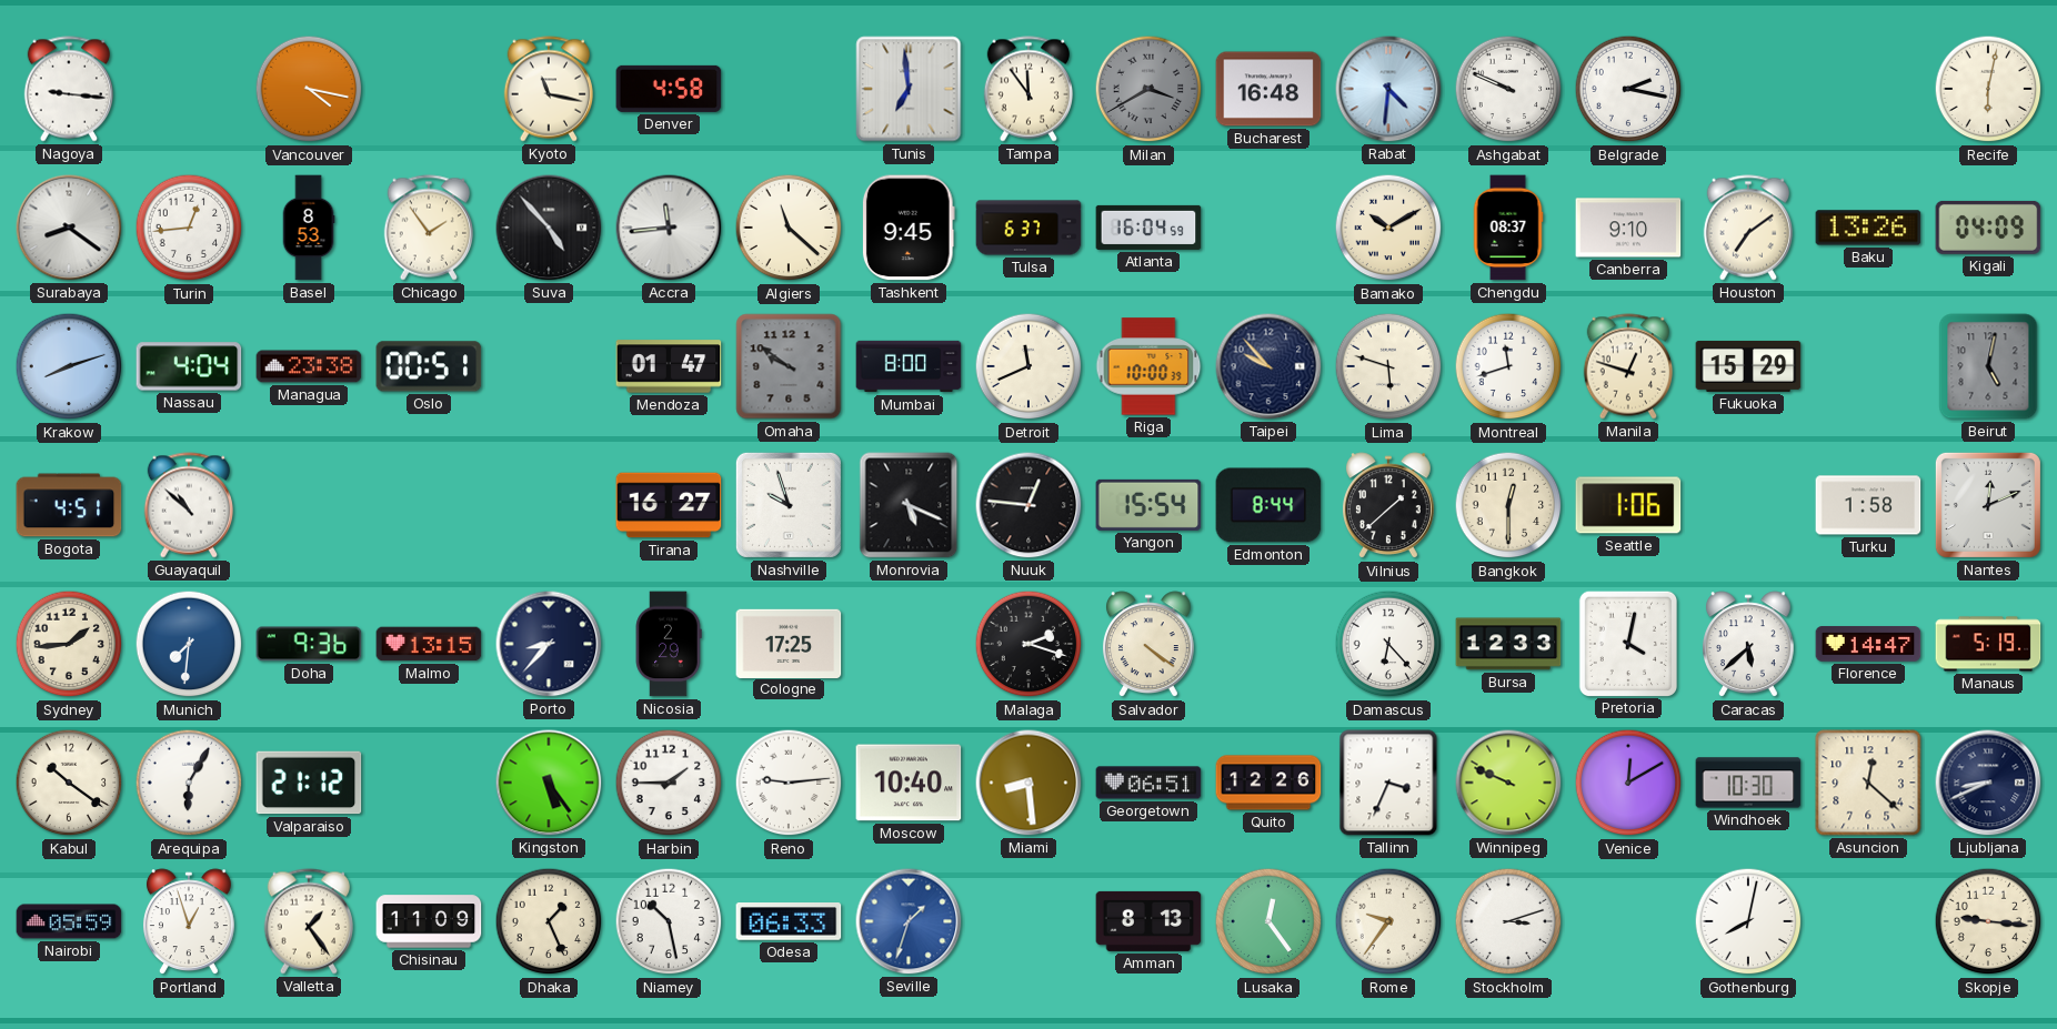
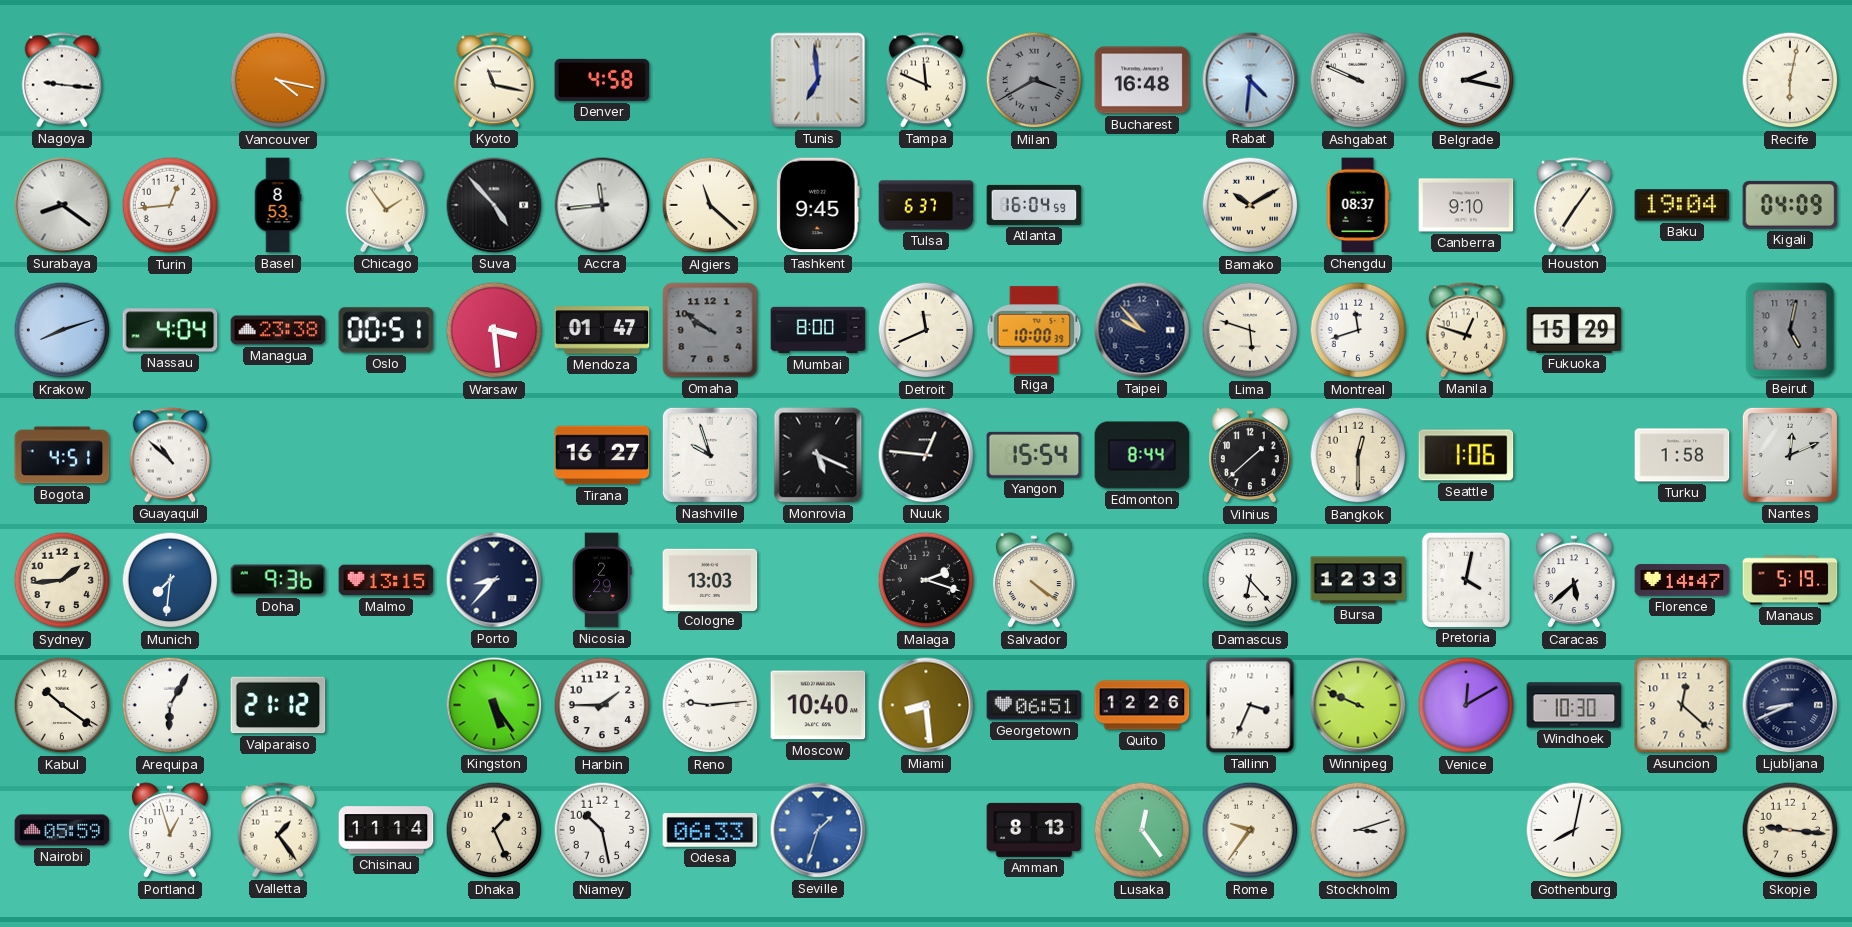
Tampa: 11:54 -> 11:49
Houston: 7:09 -> 7:06
Baku: 13:26 -> 19:04
Warsaw: none -> 3:29
Cologne: 17:25 -> 13:03
Chisinau: 11:09 -> 11:14
